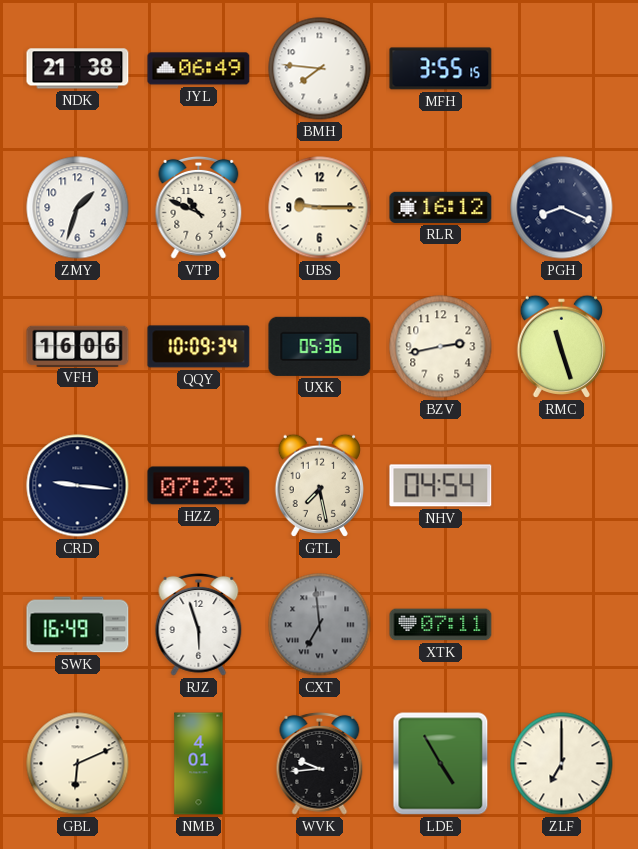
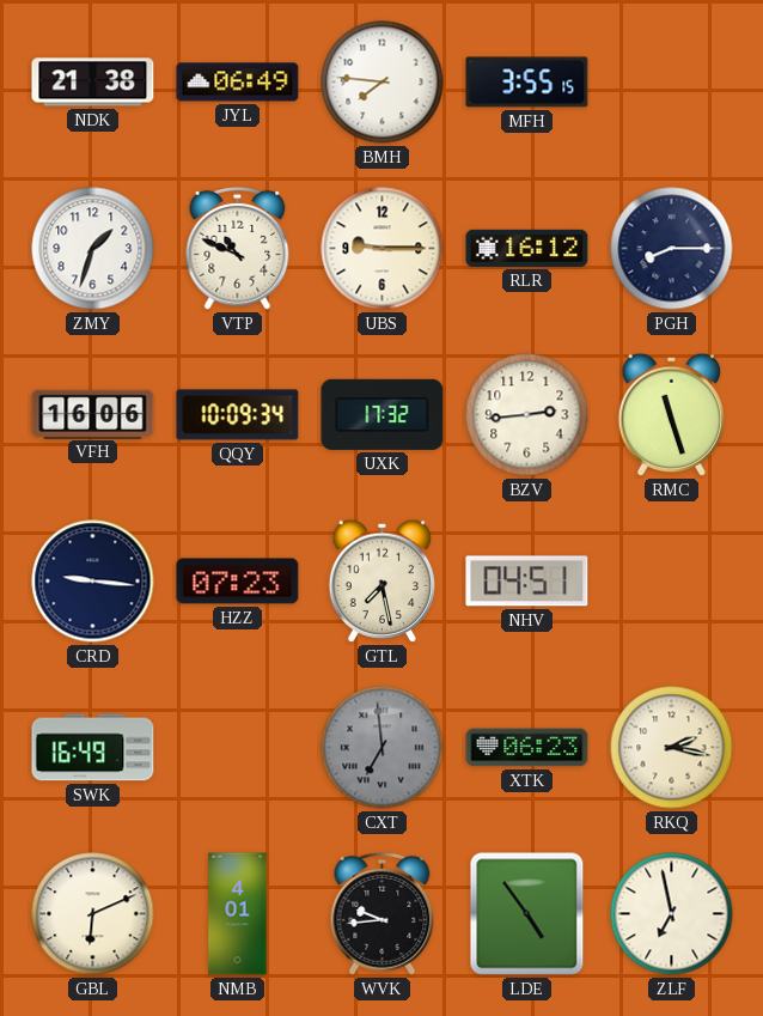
PGH: 8:19 -> 8:15
UXK: 05:36 -> 17:32
BZV: 2:43 -> 2:44
NHV: 04:54 -> 04:51
RJZ: 5:57 -> none
XTK: 07:11 -> 06:23
RKQ: none -> 2:17
LDE: 4:55 -> 4:54
ZLF: 7:00 -> 6:58
